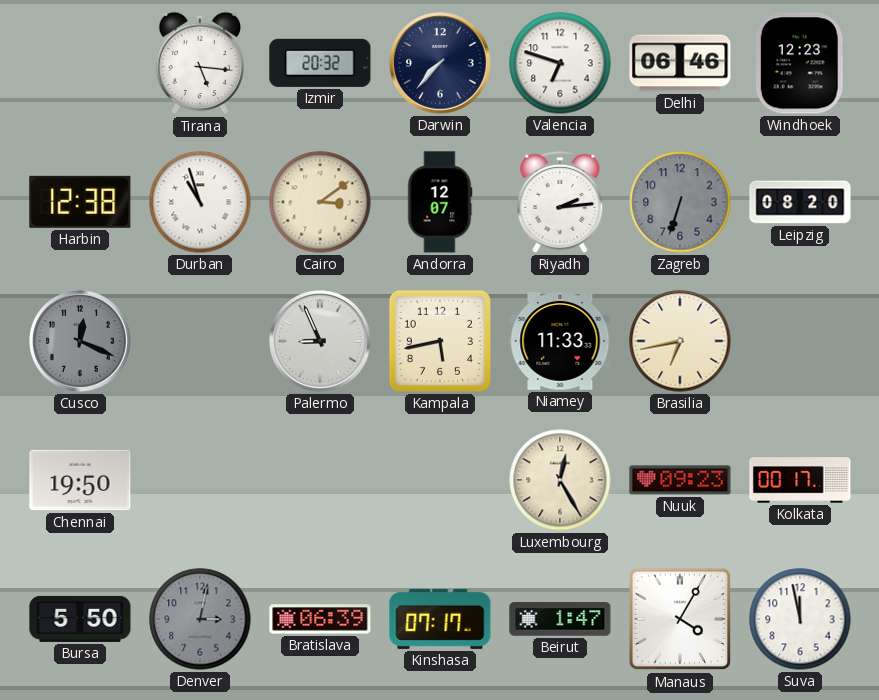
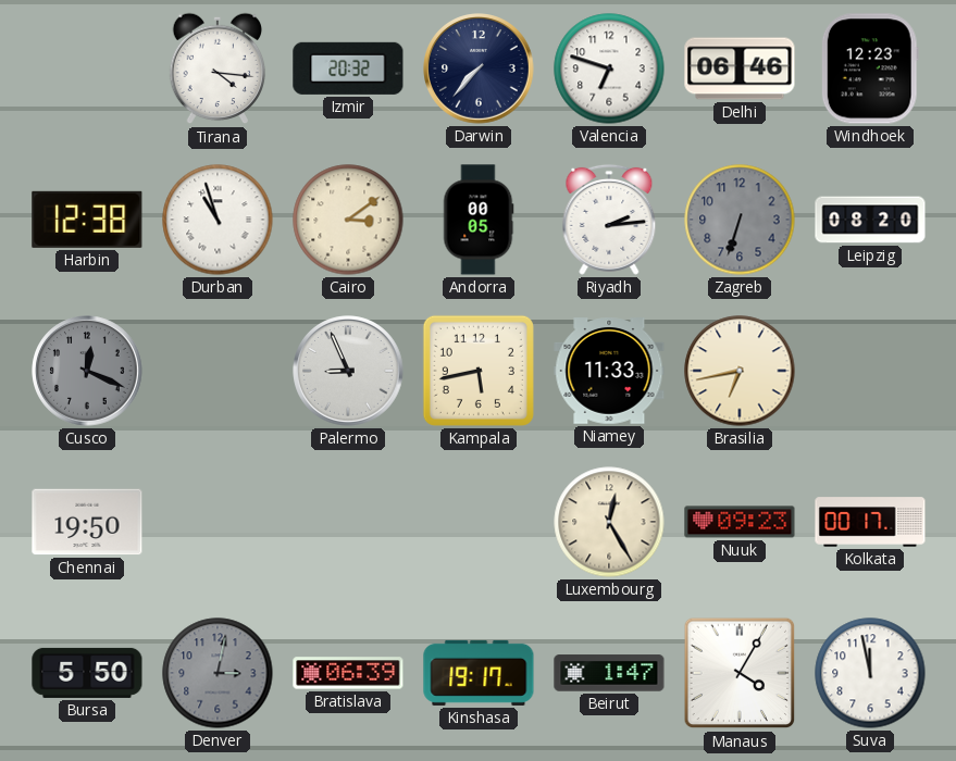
Tirana: 5:16 -> 4:16
Andorra: 12:07 -> 00:05
Kinshasa: 07:17 -> 19:17
